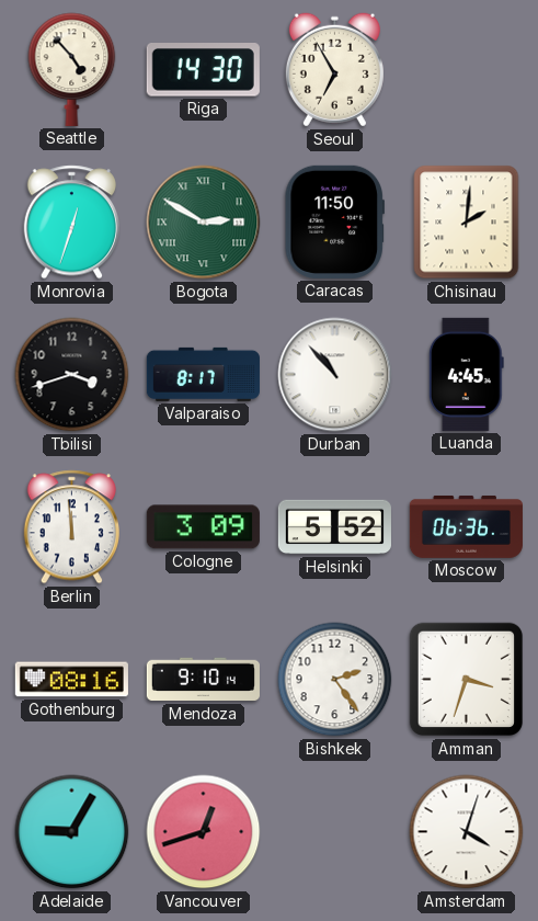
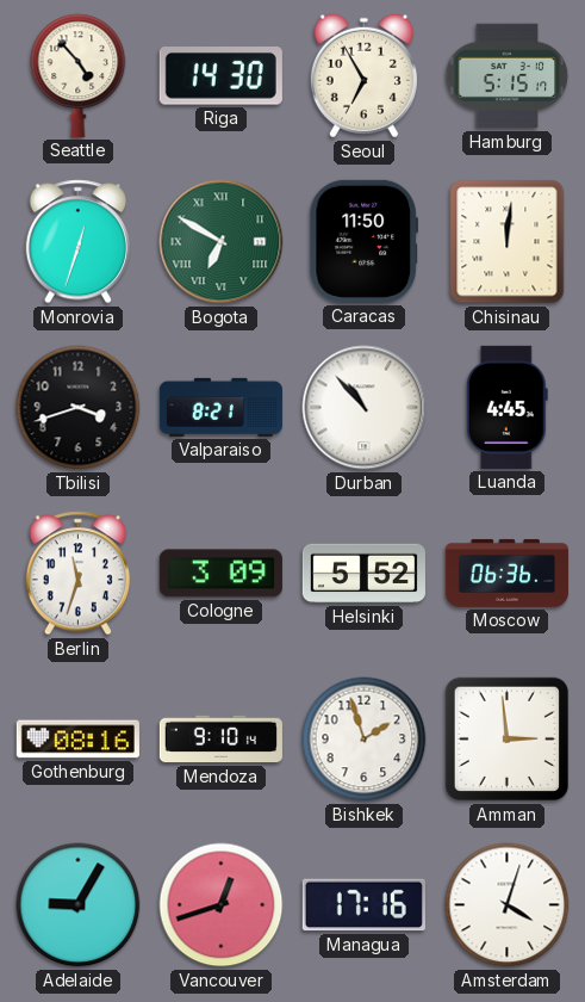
Hamburg: none -> 5:15
Bogota: 2:50 -> 6:50
Chisinau: 2:01 -> 12:01
Valparaiso: 8:17 -> 8:21
Berlin: 11:59 -> 11:33
Bishkek: 2:24 -> 1:57
Amman: 3:33 -> 2:59
Managua: none -> 17:16
